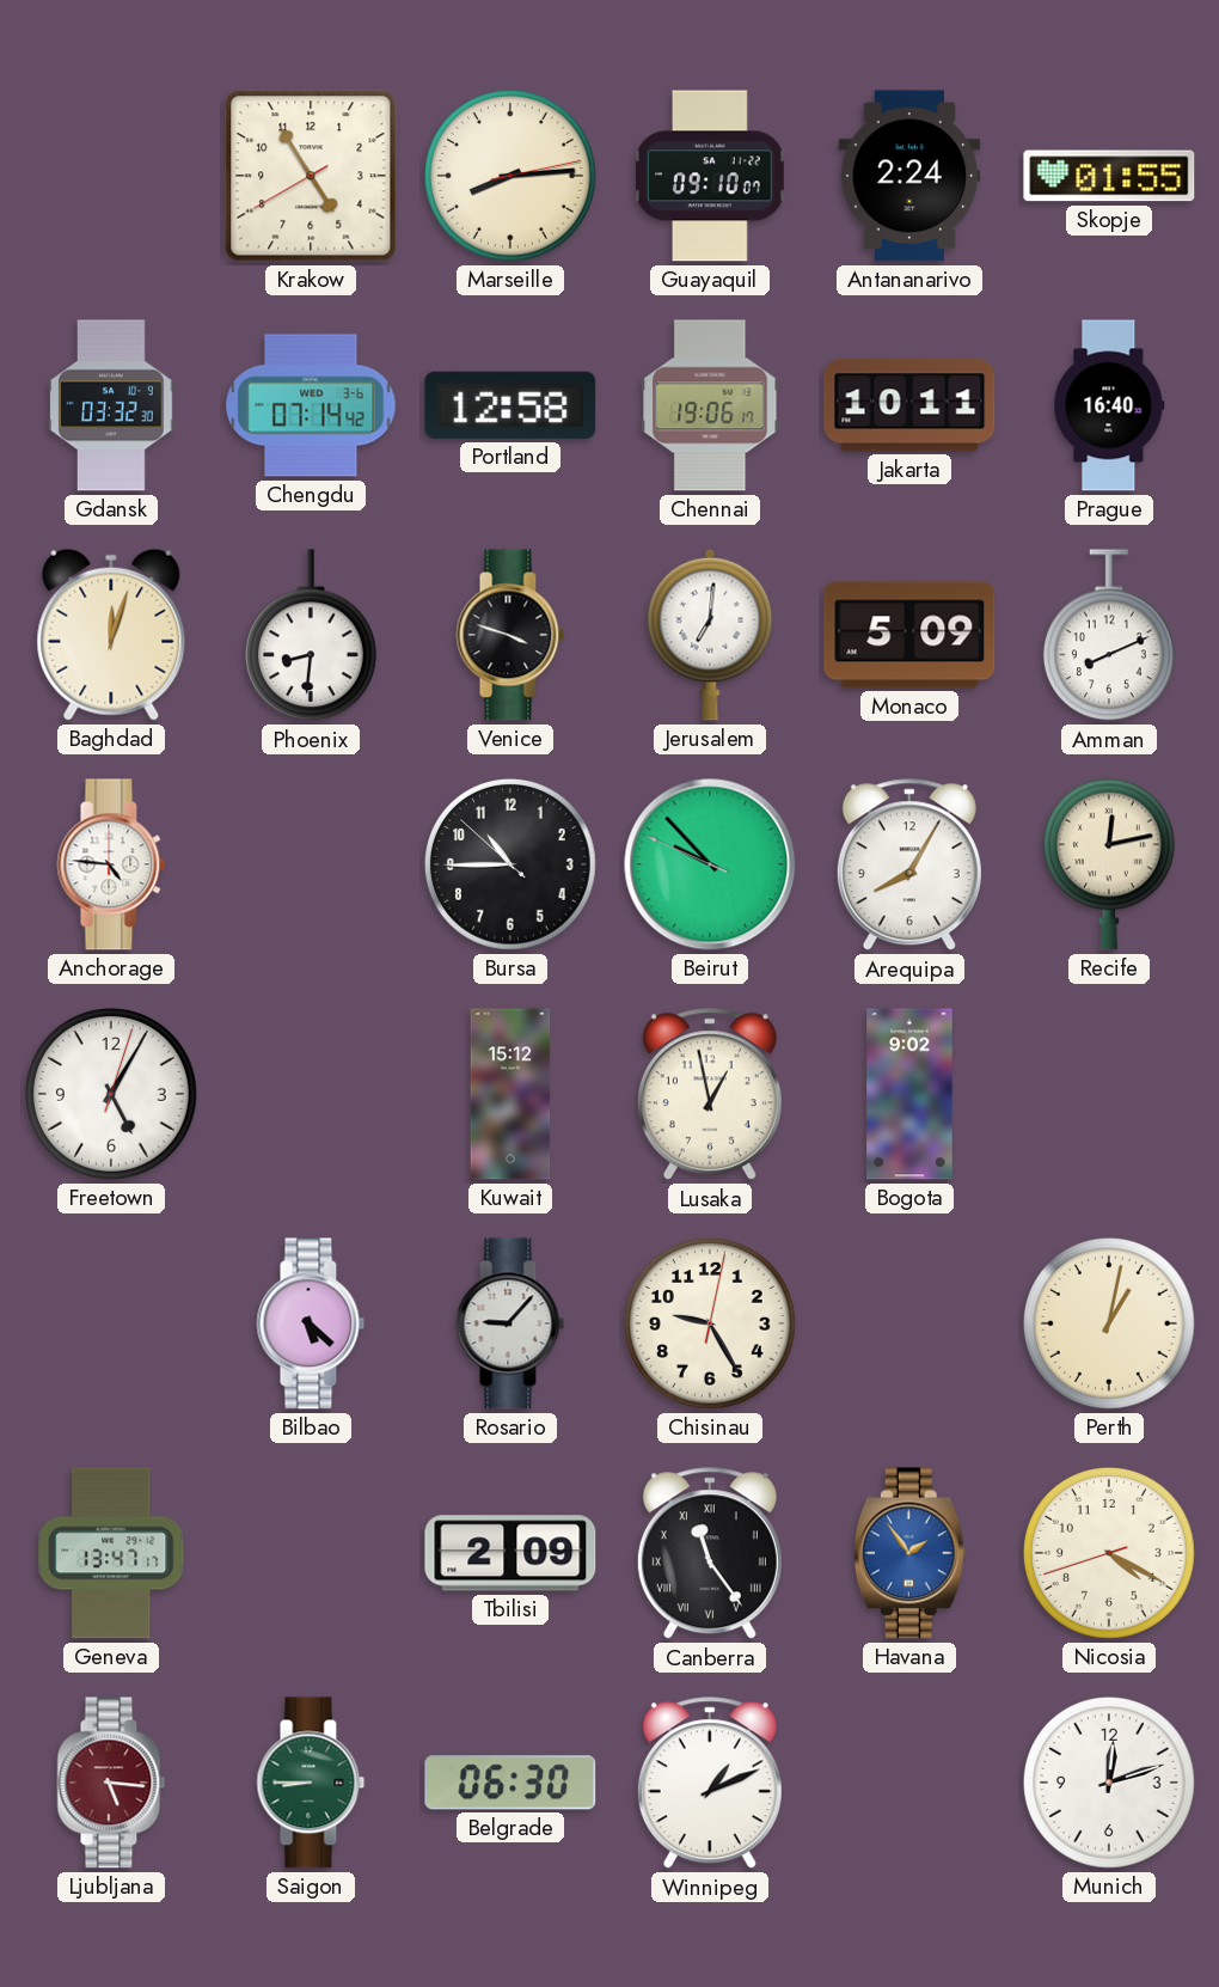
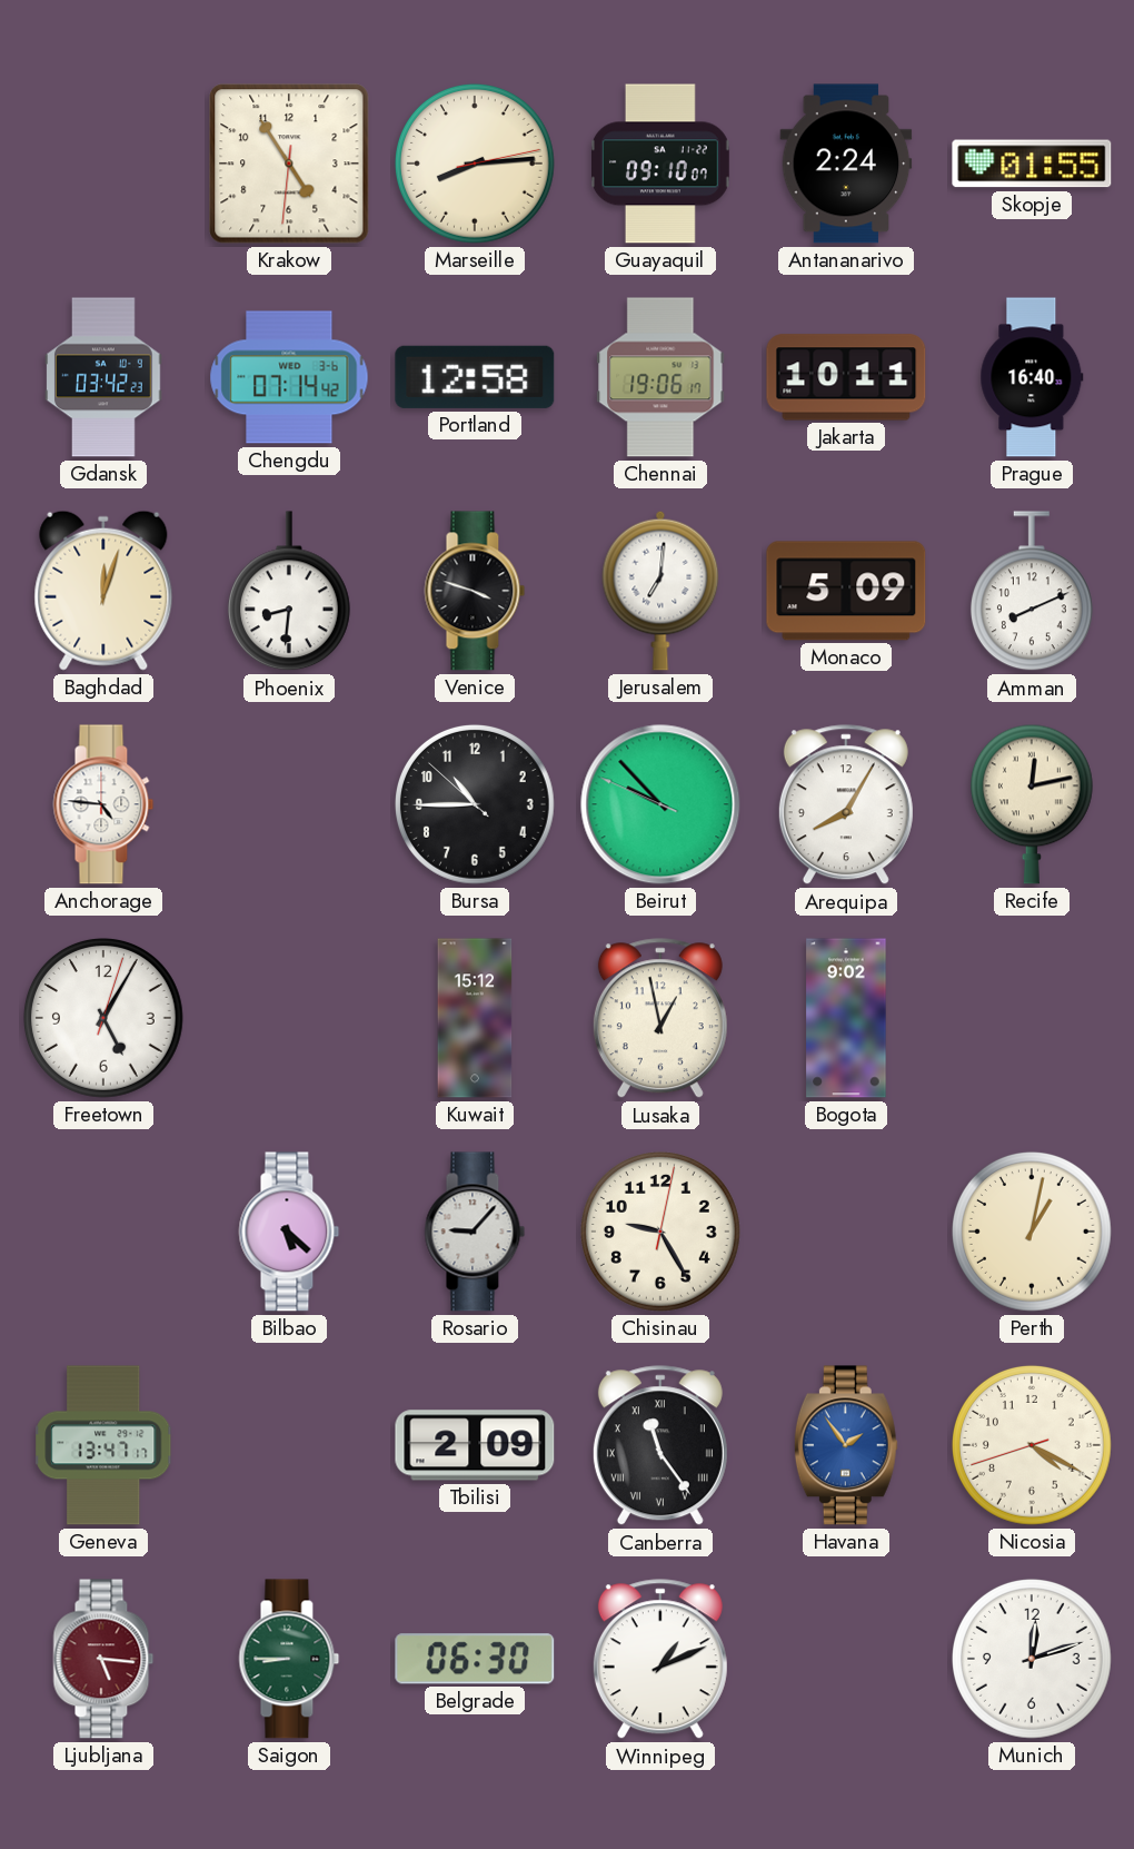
Krakow: 4:54:40 -> 4:54:31
Gdansk: 03:32 -> 03:42
